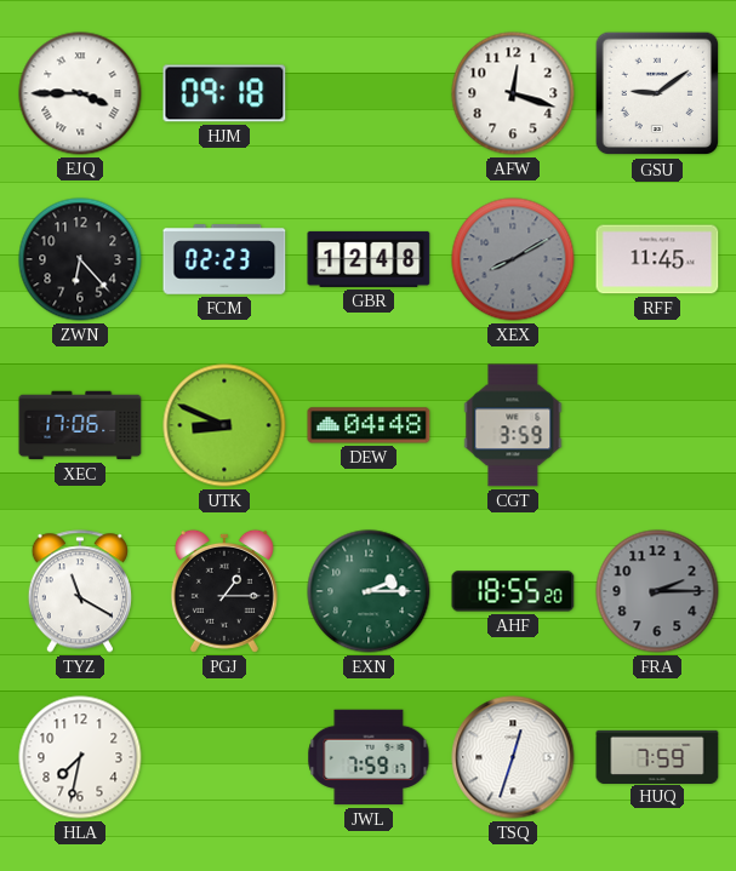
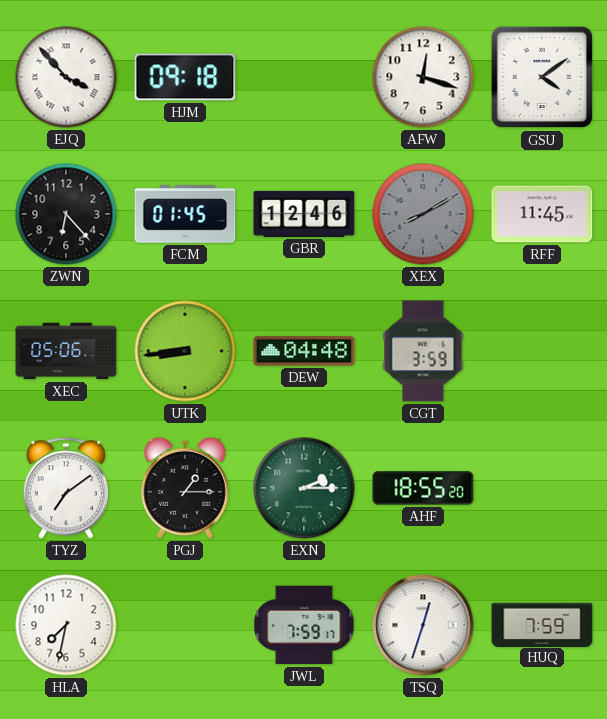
EJQ: 3:45 -> 3:53
GSU: 9:09 -> 4:09
FCM: 02:23 -> 01:45
GBR: 12:48 -> 12:46
XEC: 17:06 -> 05:06
UTK: 8:49 -> 8:44
TYZ: 11:20 -> 7:09
FRA: 2:15 -> none
